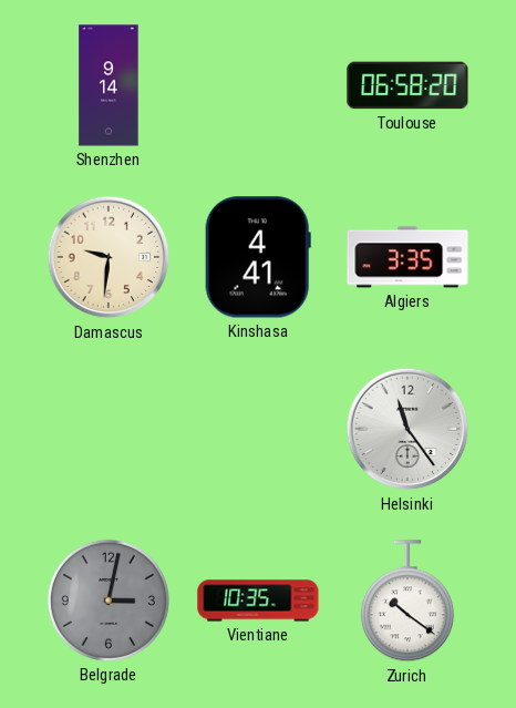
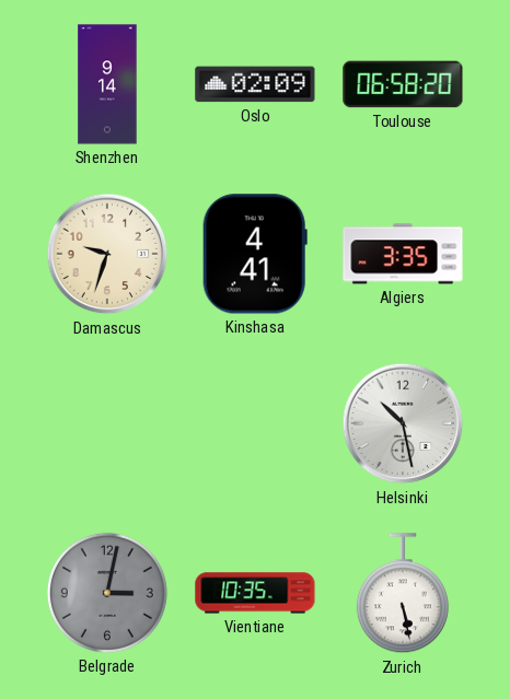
Oslo: none -> 02:09
Damascus: 9:31 -> 9:33
Helsinki: 11:24 -> 10:28
Zurich: 10:21 -> 5:28
